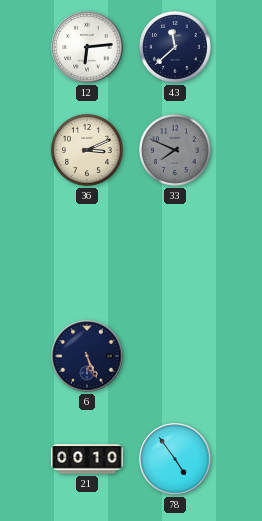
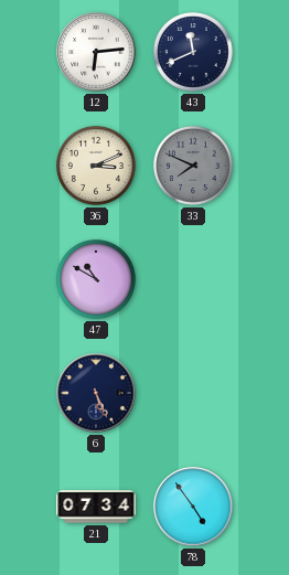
43: 11:38 -> 11:41
47: none -> 10:50
21: 00:10 -> 07:34
